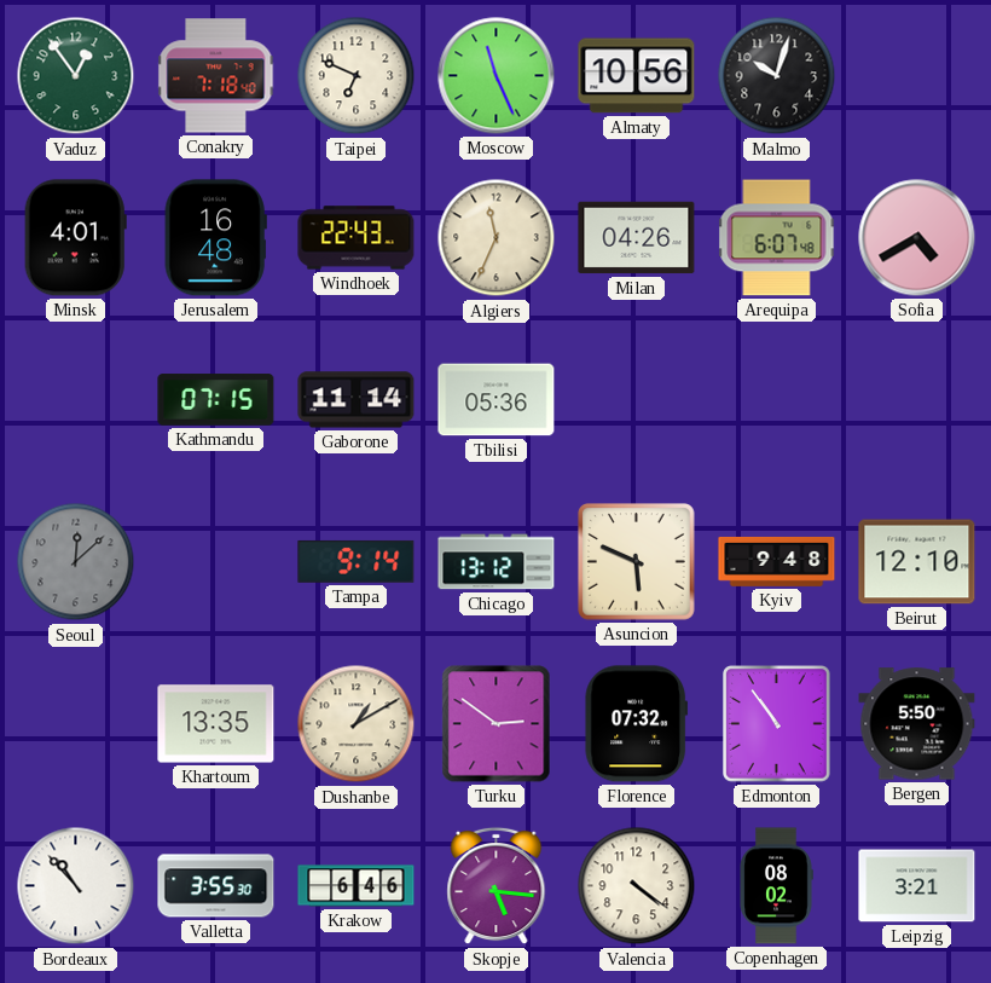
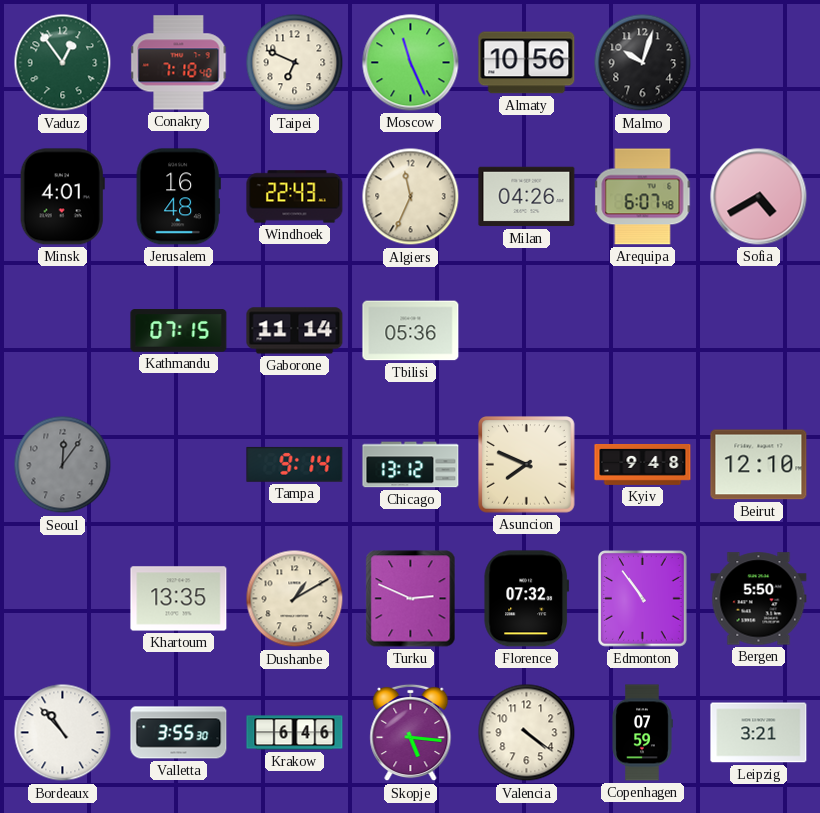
Seoul: 12:08 -> 12:06
Asuncion: 5:49 -> 7:49
Turku: 2:51 -> 2:49
Copenhagen: 08:02 -> 07:59
